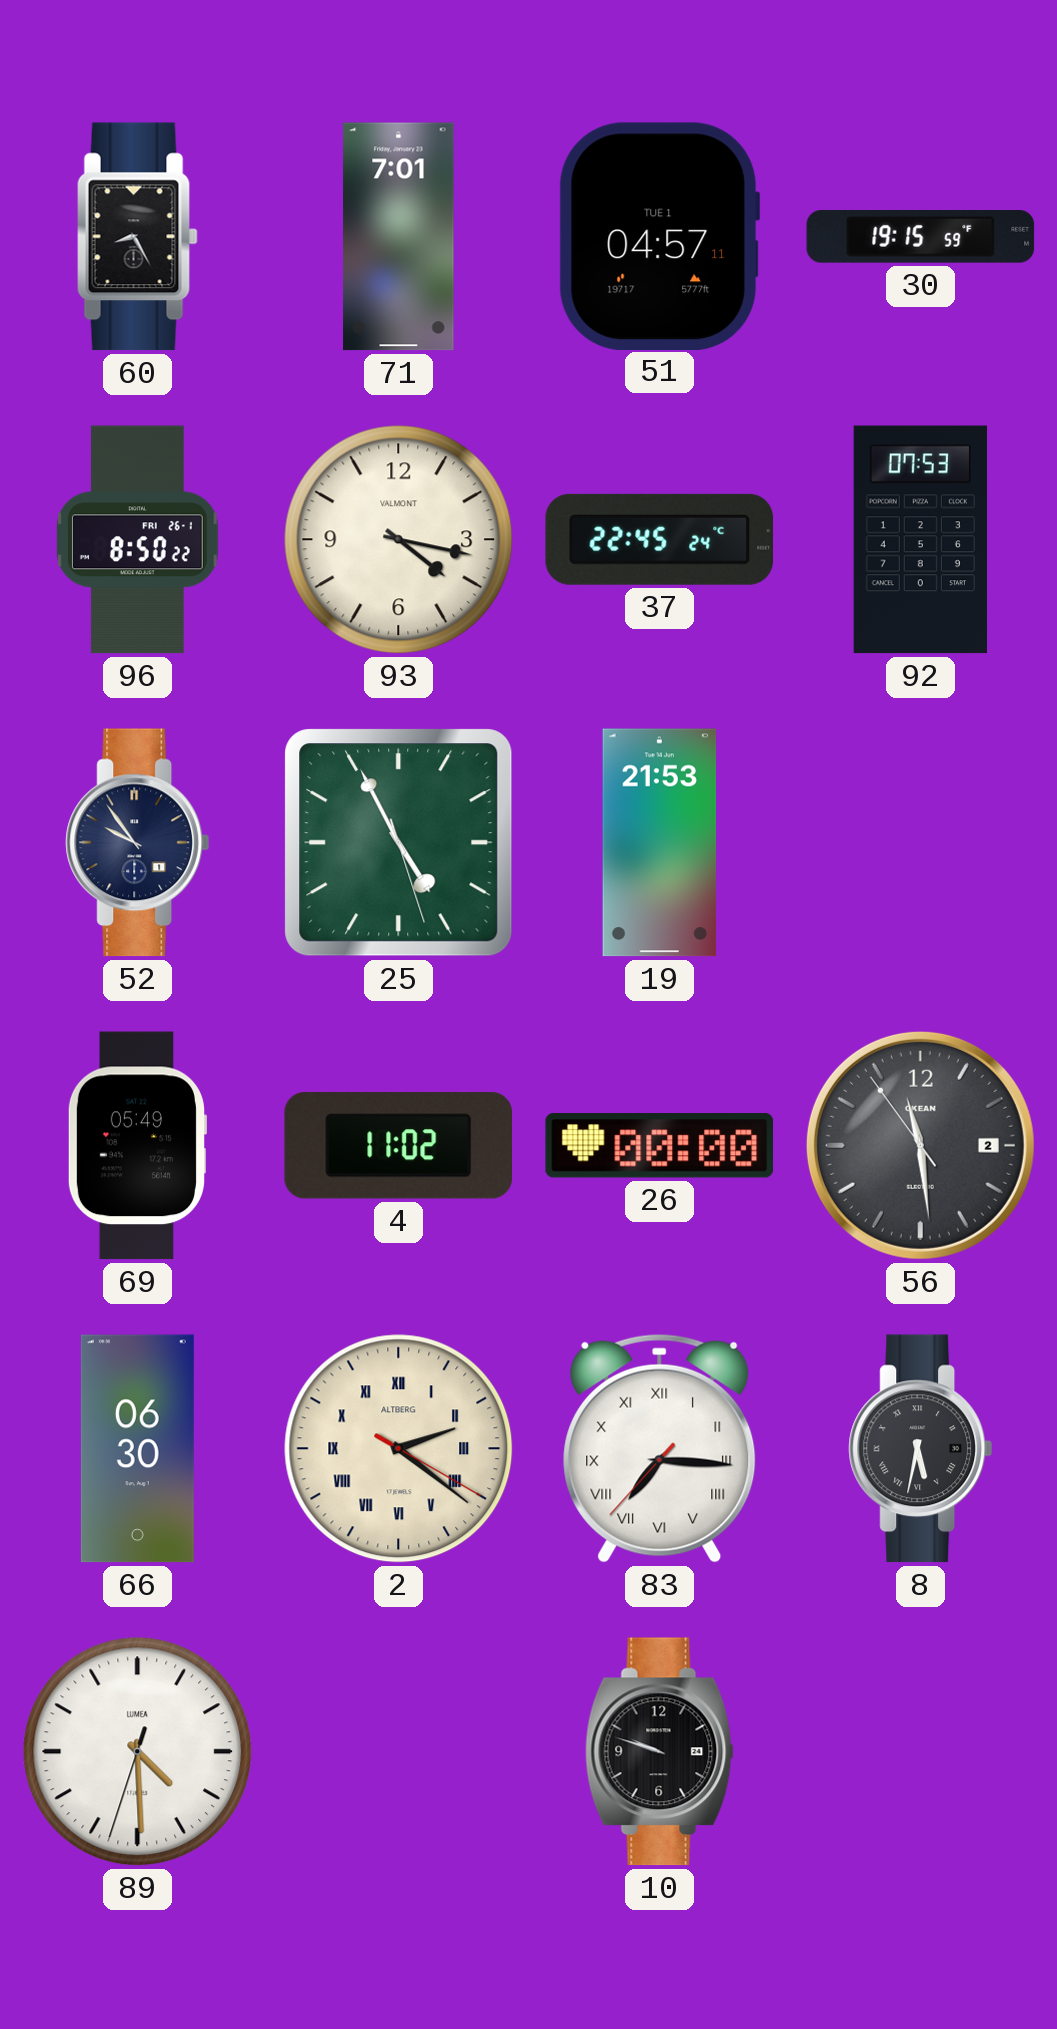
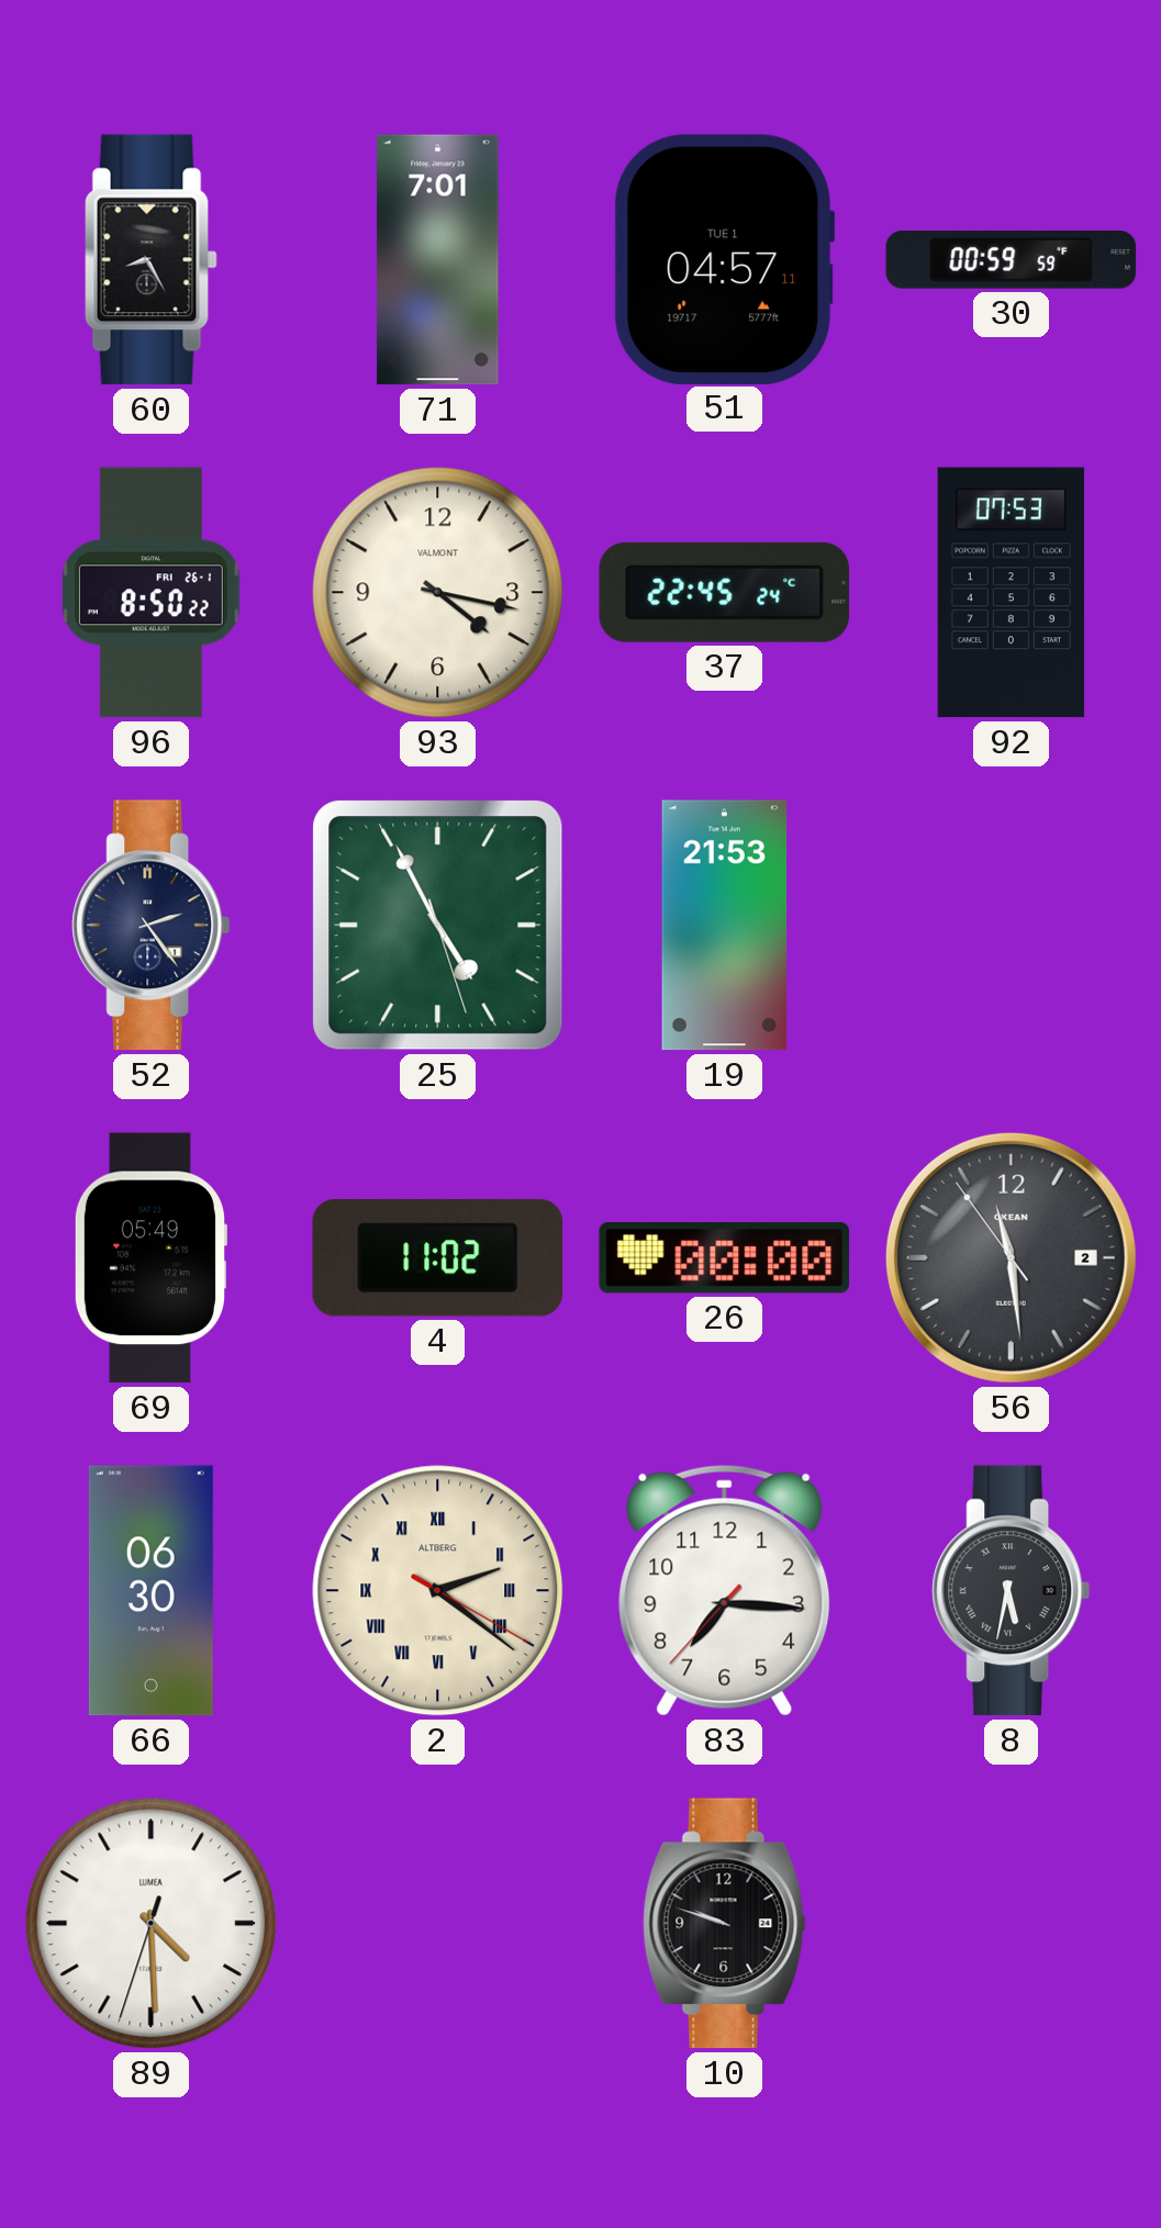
30: 19:15 -> 00:59
52: 9:54 -> 2:24
83 numerals: Roman -> Arabic
